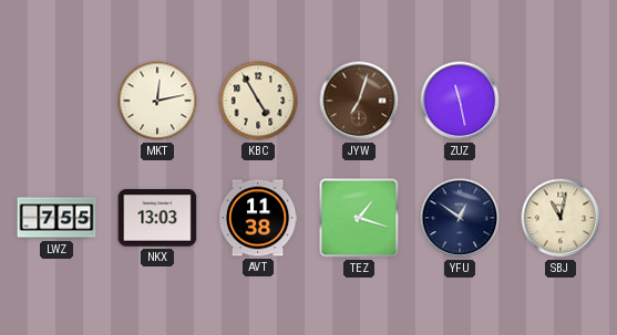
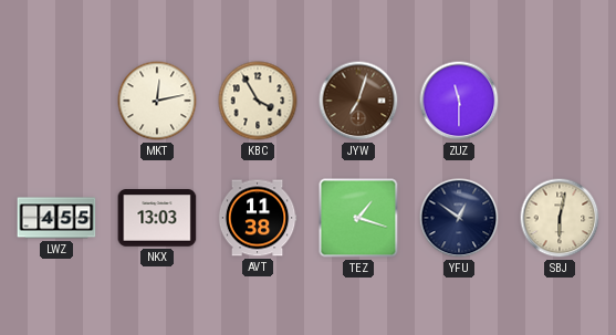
KBC: 4:55 -> 3:55
ZUZ: 11:28 -> 11:30
LWZ: 7:55 -> 4:55
SBJ: 11:02 -> 6:02
